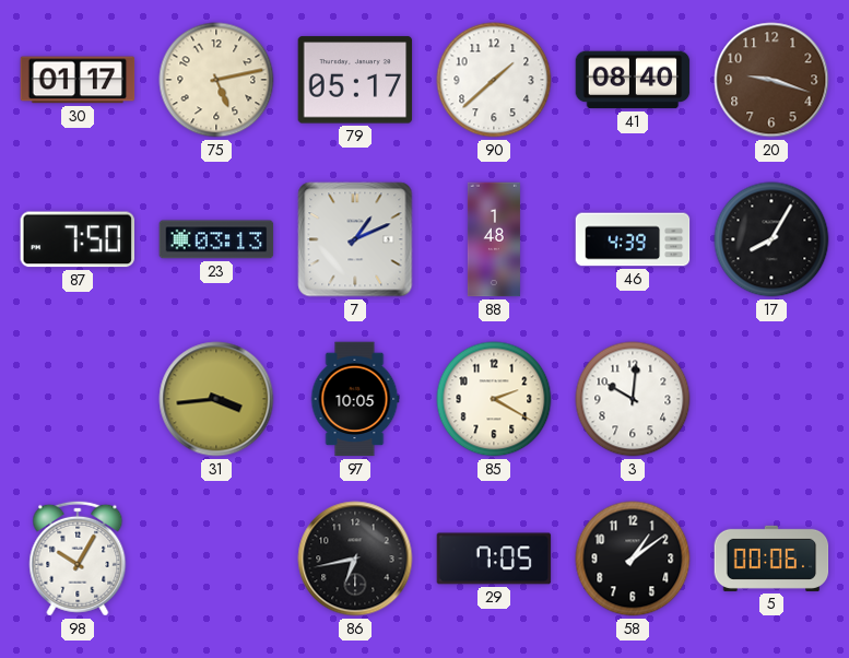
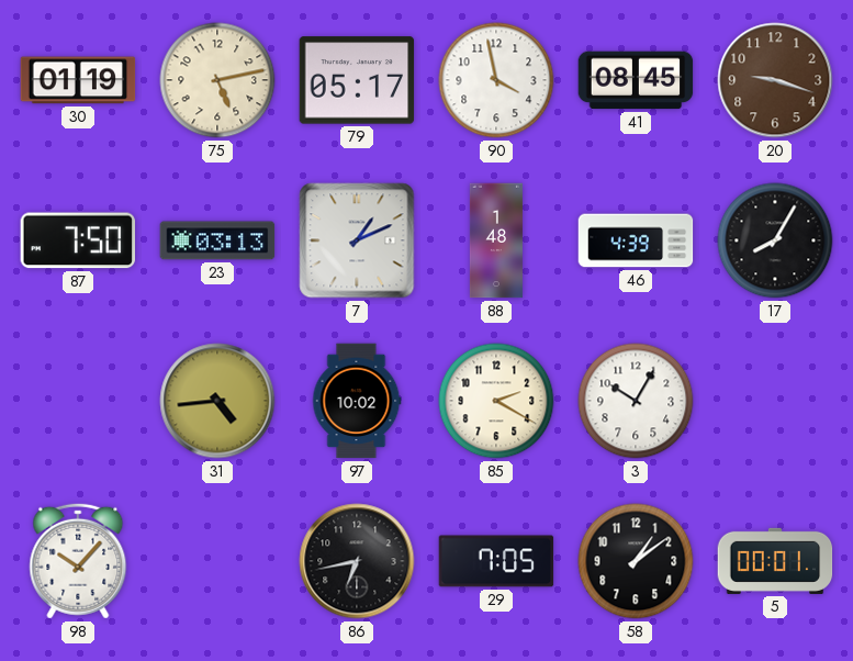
30: 01:17 -> 01:19
90: 1:38 -> 3:58
41: 08:40 -> 08:45
31: 3:44 -> 4:44
97: 10:05 -> 10:02
3: 10:01 -> 10:05
98: 10:05 -> 10:07
5: 00:06 -> 00:01
